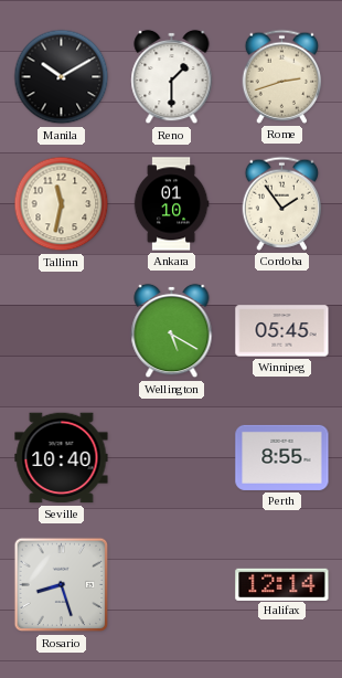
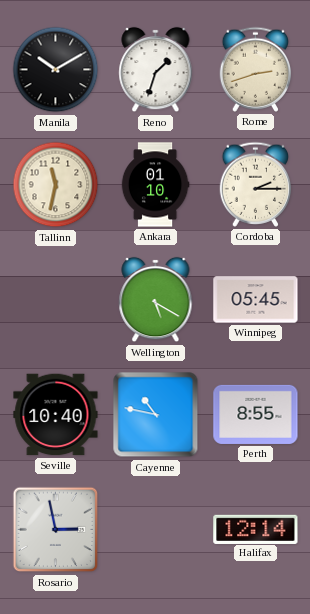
Reno: 1:30 -> 1:33
Cordoba: 1:54 -> 2:15
Cayenne: none -> 10:47
Rosario: 8:27 -> 2:58
